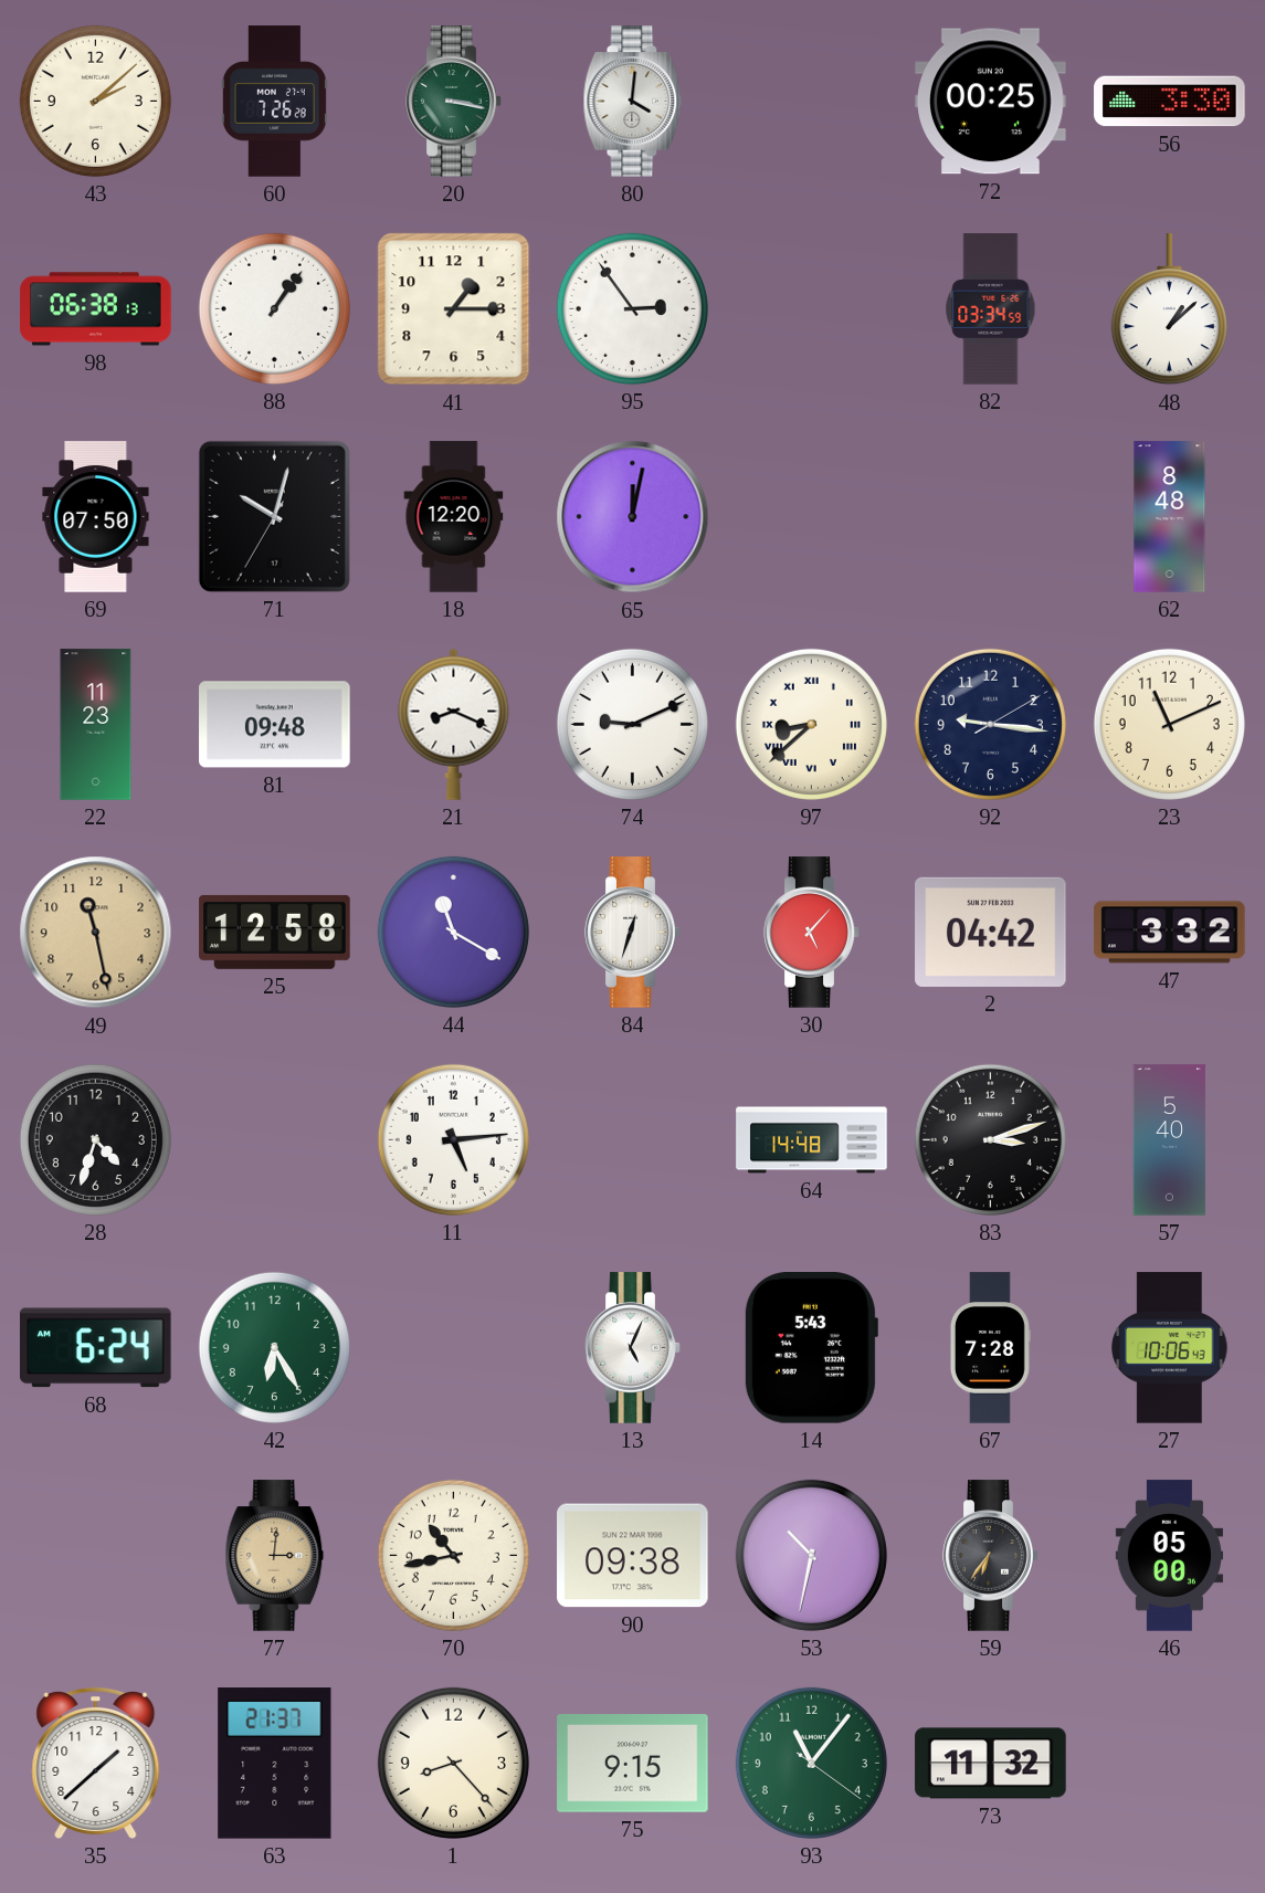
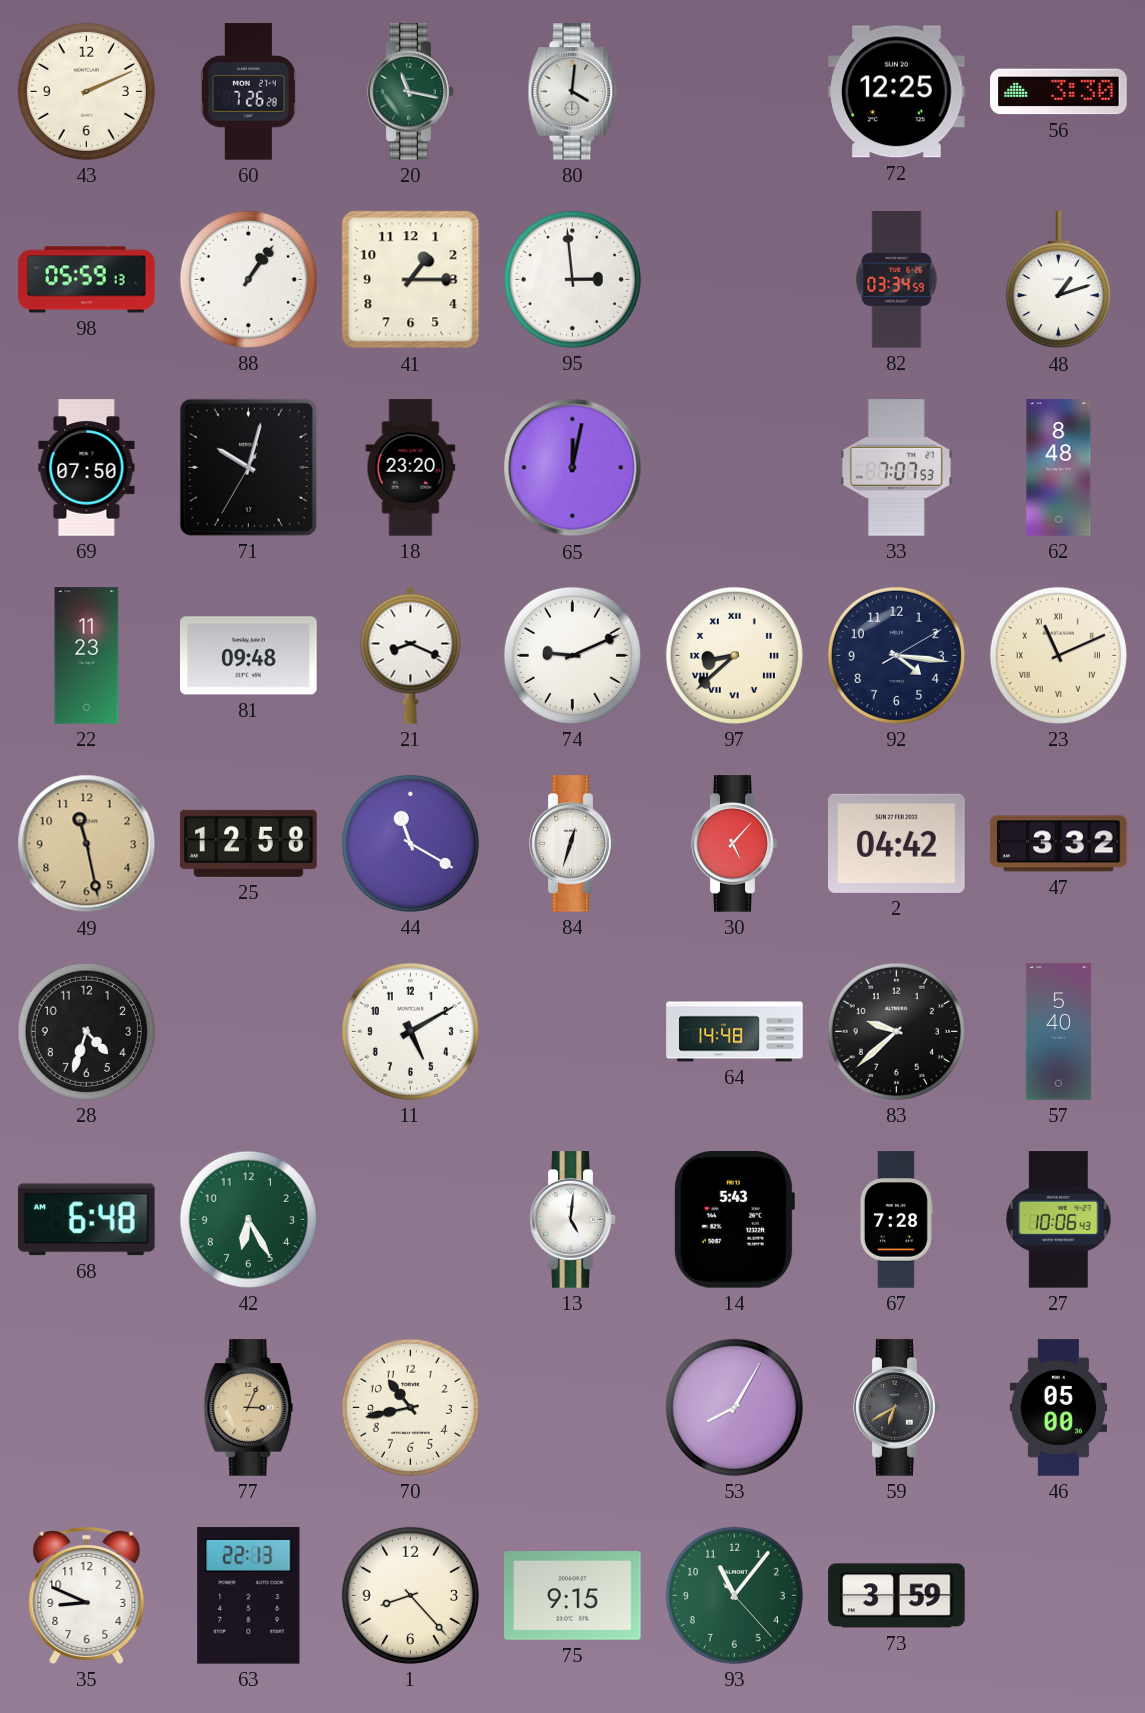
43: 2:08 -> 2:11
20: 3:17 -> 11:17
72: 00:25 -> 12:25
98: 06:38 -> 05:59
95: 2:54 -> 2:59
48: 1:08 -> 1:12
18: 12:20 -> 23:20
33: none -> 7:07
92: 9:16 -> 4:16
23 numerals: Arabic -> Roman
11: 5:14 -> 5:10
83: 3:12 -> 9:38
68: 6:24 -> 6:48
13: 5:04 -> 5:01
77: 3:01 -> 3:04
90: 09:38 -> none
53: 10:32 -> 8:05
59: 6:36 -> 6:40
35: 1:38 -> 8:49
63: 21:37 -> 22:13
93: 11:06:21 -> 11:06:23
73: 11:32 -> 3:59
